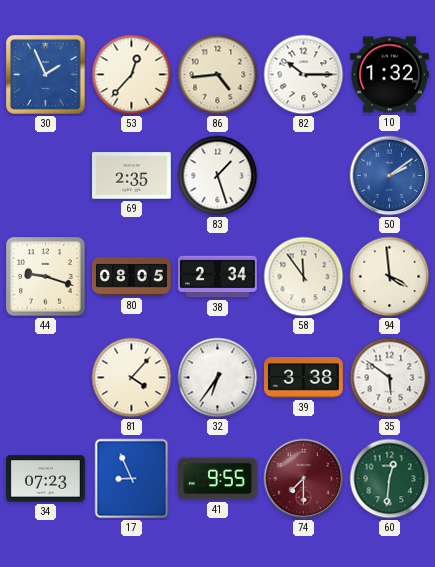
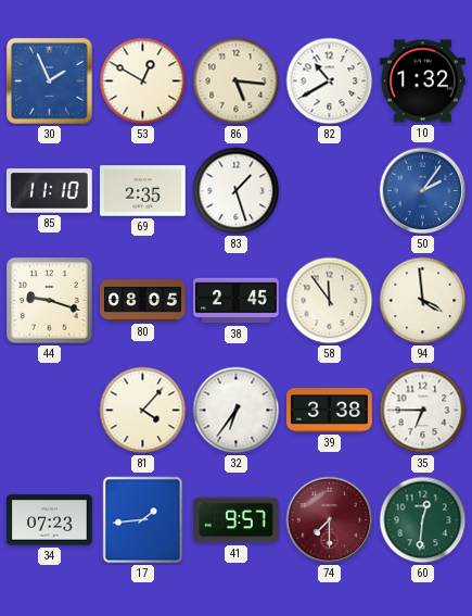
53: 12:37 -> 12:50
86: 4:44 -> 5:16
82: 10:15 -> 10:40
85: none -> 11:10
50: 2:09 -> 2:06
38: 2:34 -> 2:45
35: 5:51 -> 6:45
17: 8:56 -> 1:44
41: 9:55 -> 9:57
